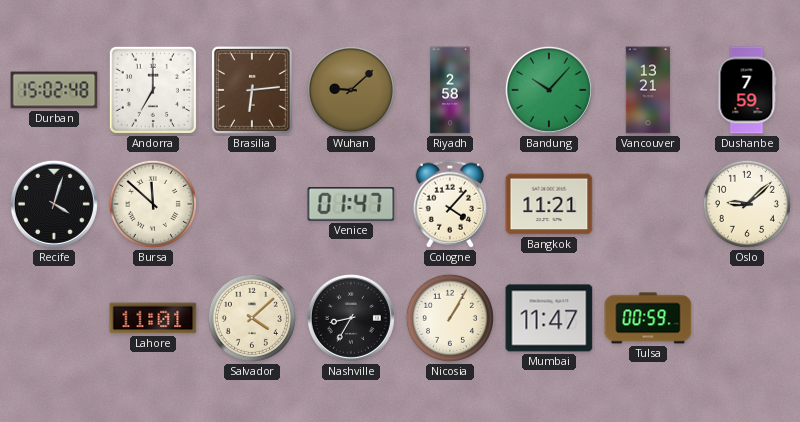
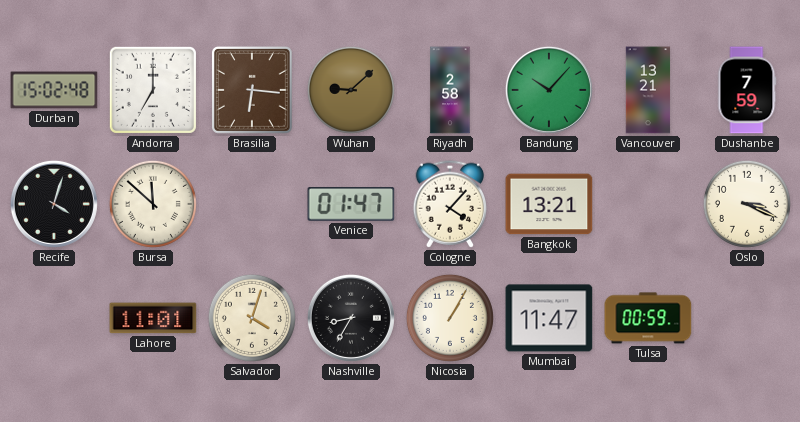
Brasilia: 6:14 -> 6:16
Bangkok: 11:21 -> 13:21
Oslo: 9:08 -> 3:19
Salvador: 4:08 -> 4:03
